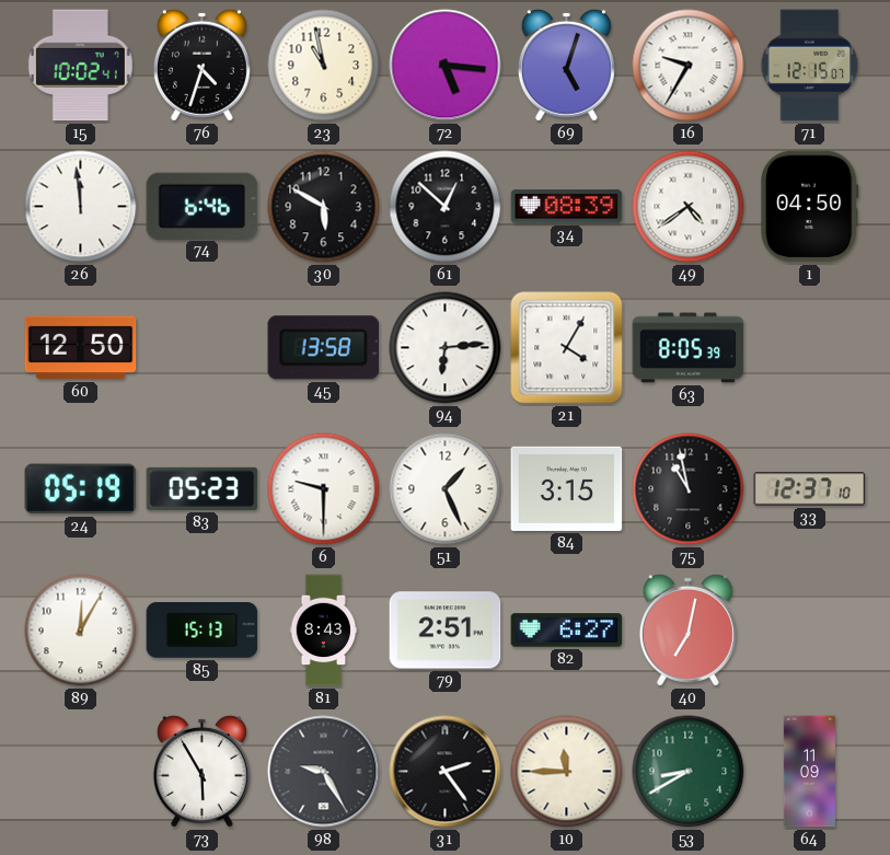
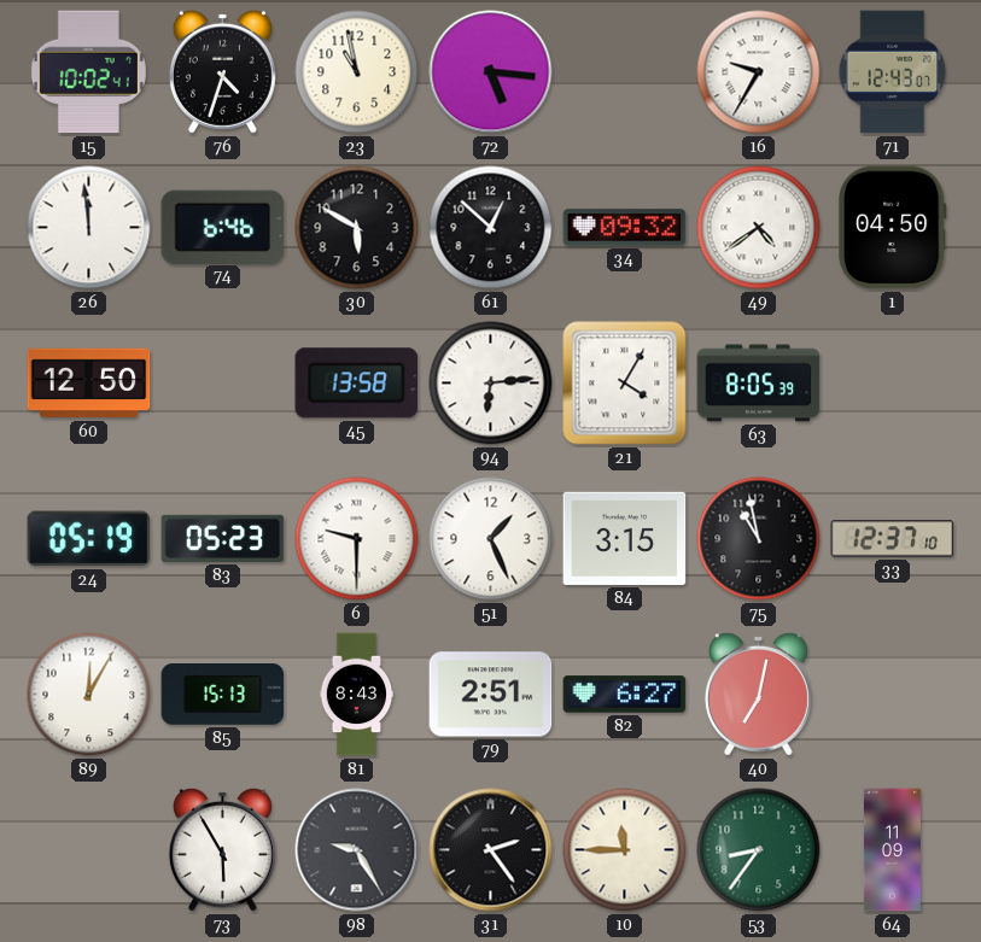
69: 5:03 -> none
71: 12:15 -> 12:43
34: 08:39 -> 09:32
53: 8:40 -> 8:36
